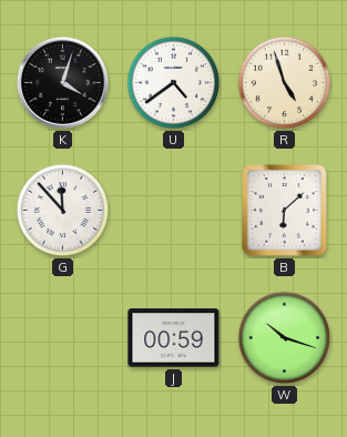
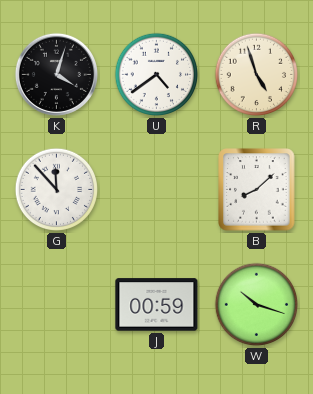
B: 6:08 -> 8:08
